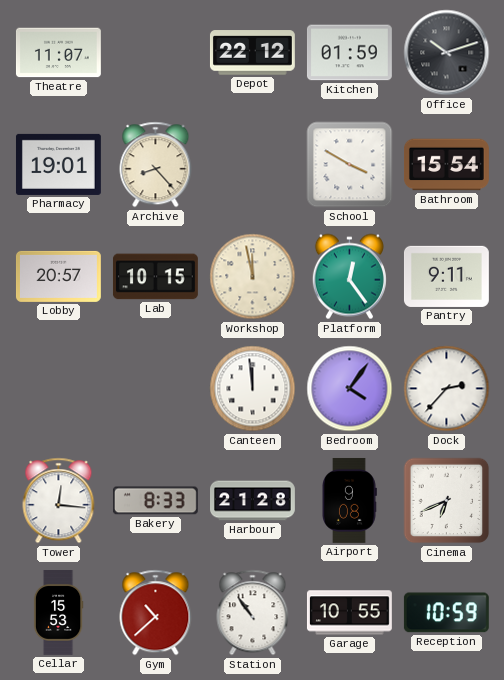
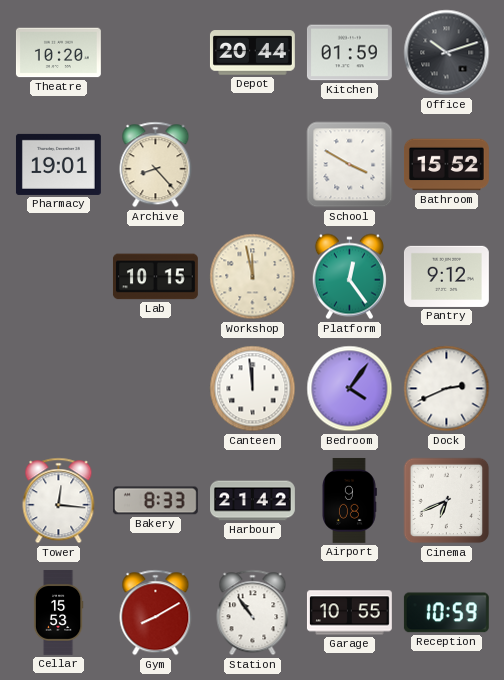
Theatre: 11:07 -> 10:20
Depot: 22:12 -> 20:44
Bathroom: 15:54 -> 15:52
Lobby: 20:57 -> none
Pantry: 9:11 -> 9:12
Dock: 2:37 -> 2:41
Harbour: 21:28 -> 21:42
Gym: 10:38 -> 8:10
